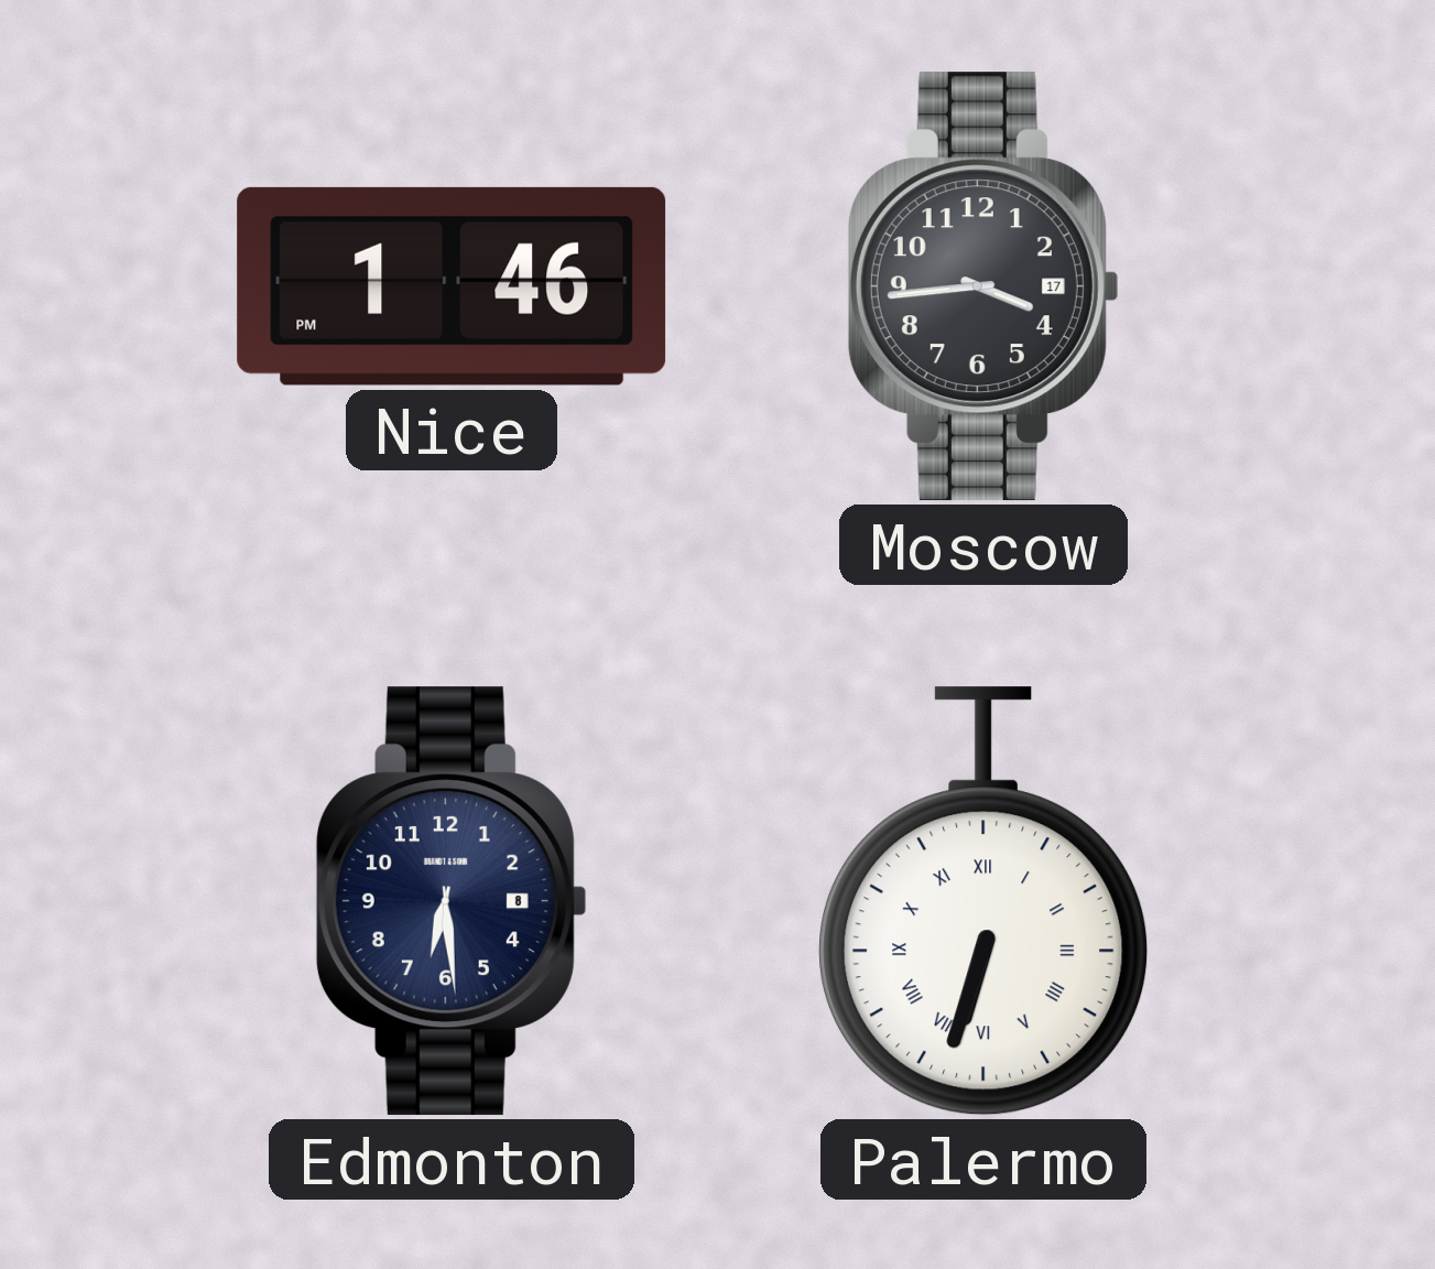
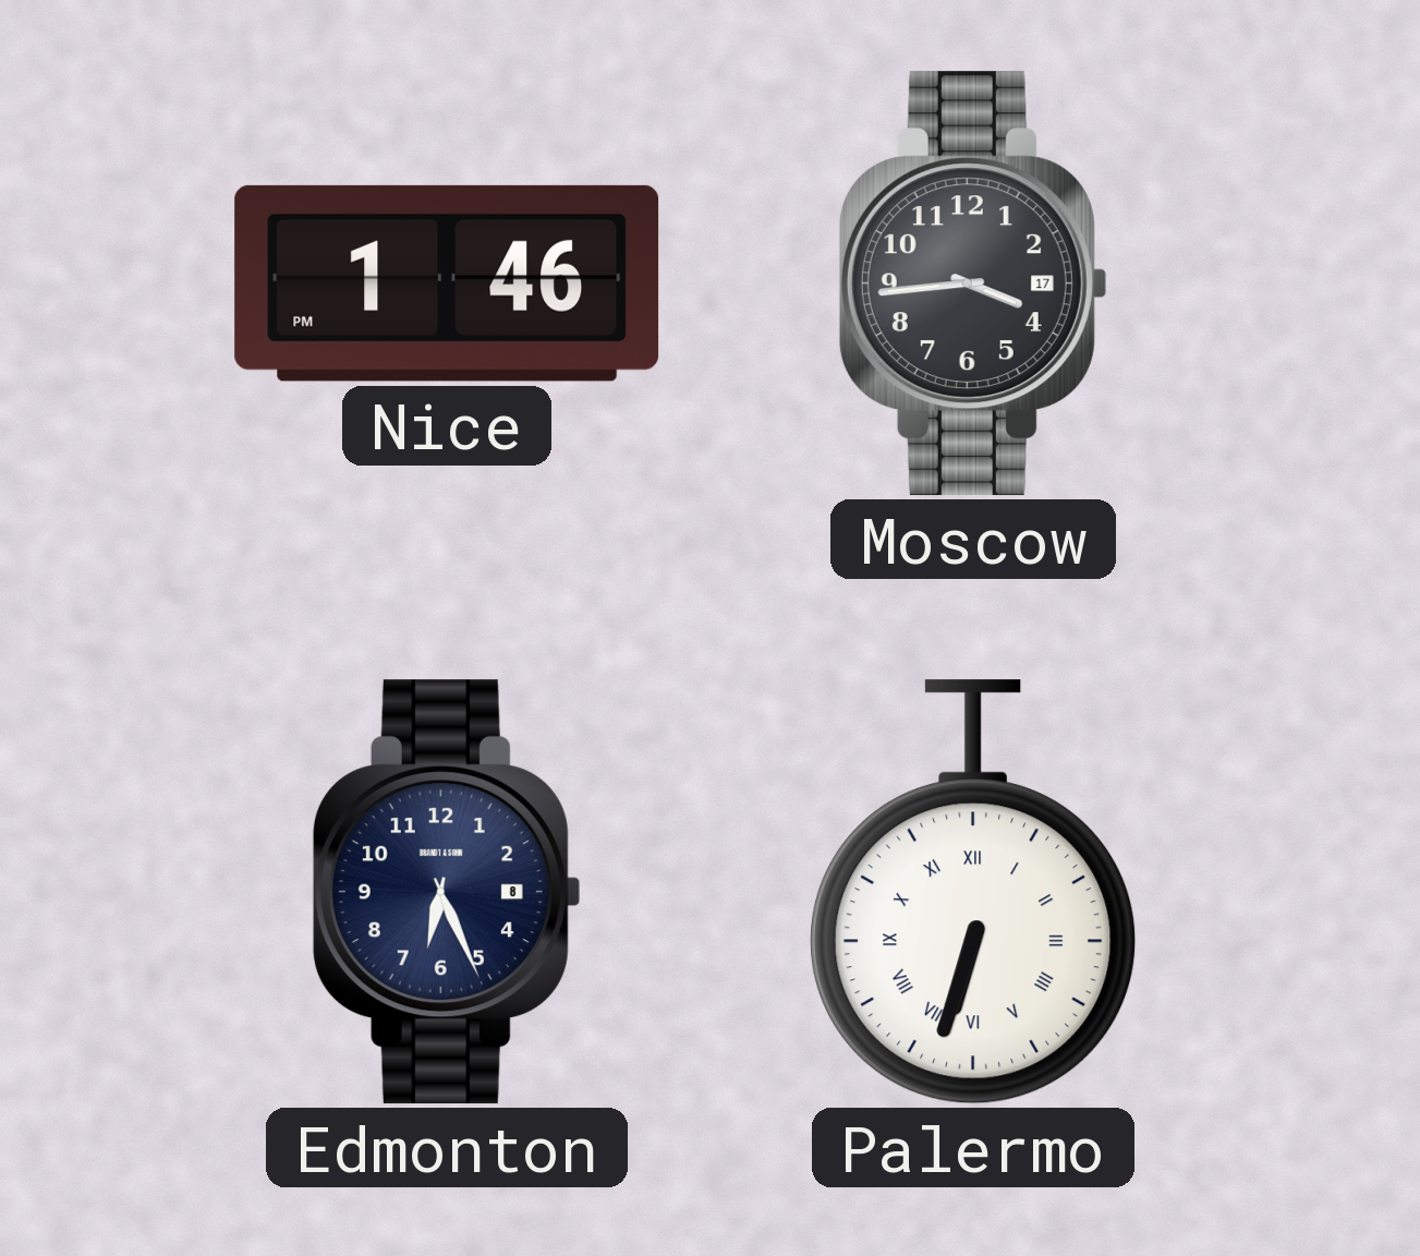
Edmonton: 6:29 -> 6:26
